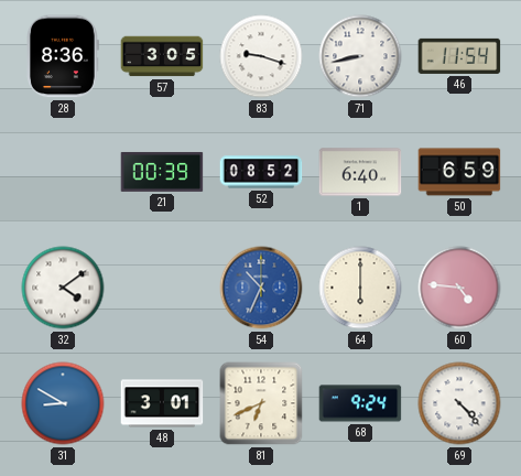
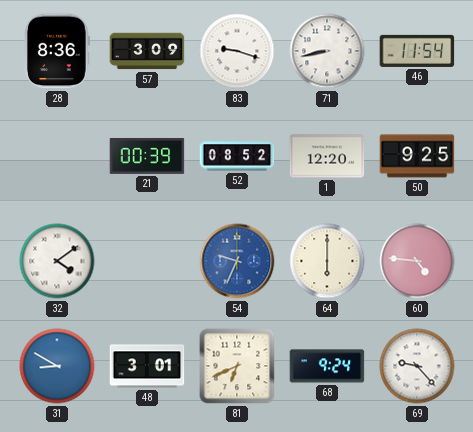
57: 3:05 -> 3:09
1: 6:40 -> 12:20
50: 6:59 -> 9:25
54: 10:34 -> 9:34
69: 4:23 -> 9:23
